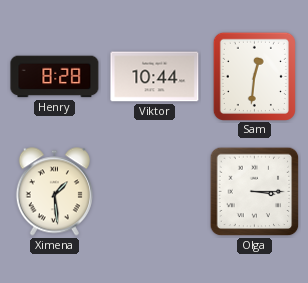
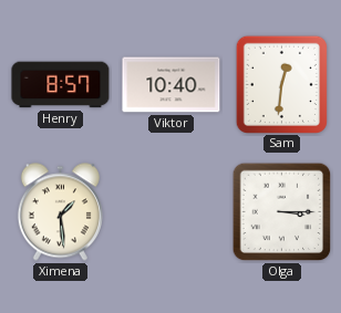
Henry: 8:28 -> 8:57
Viktor: 10:44 -> 10:40
